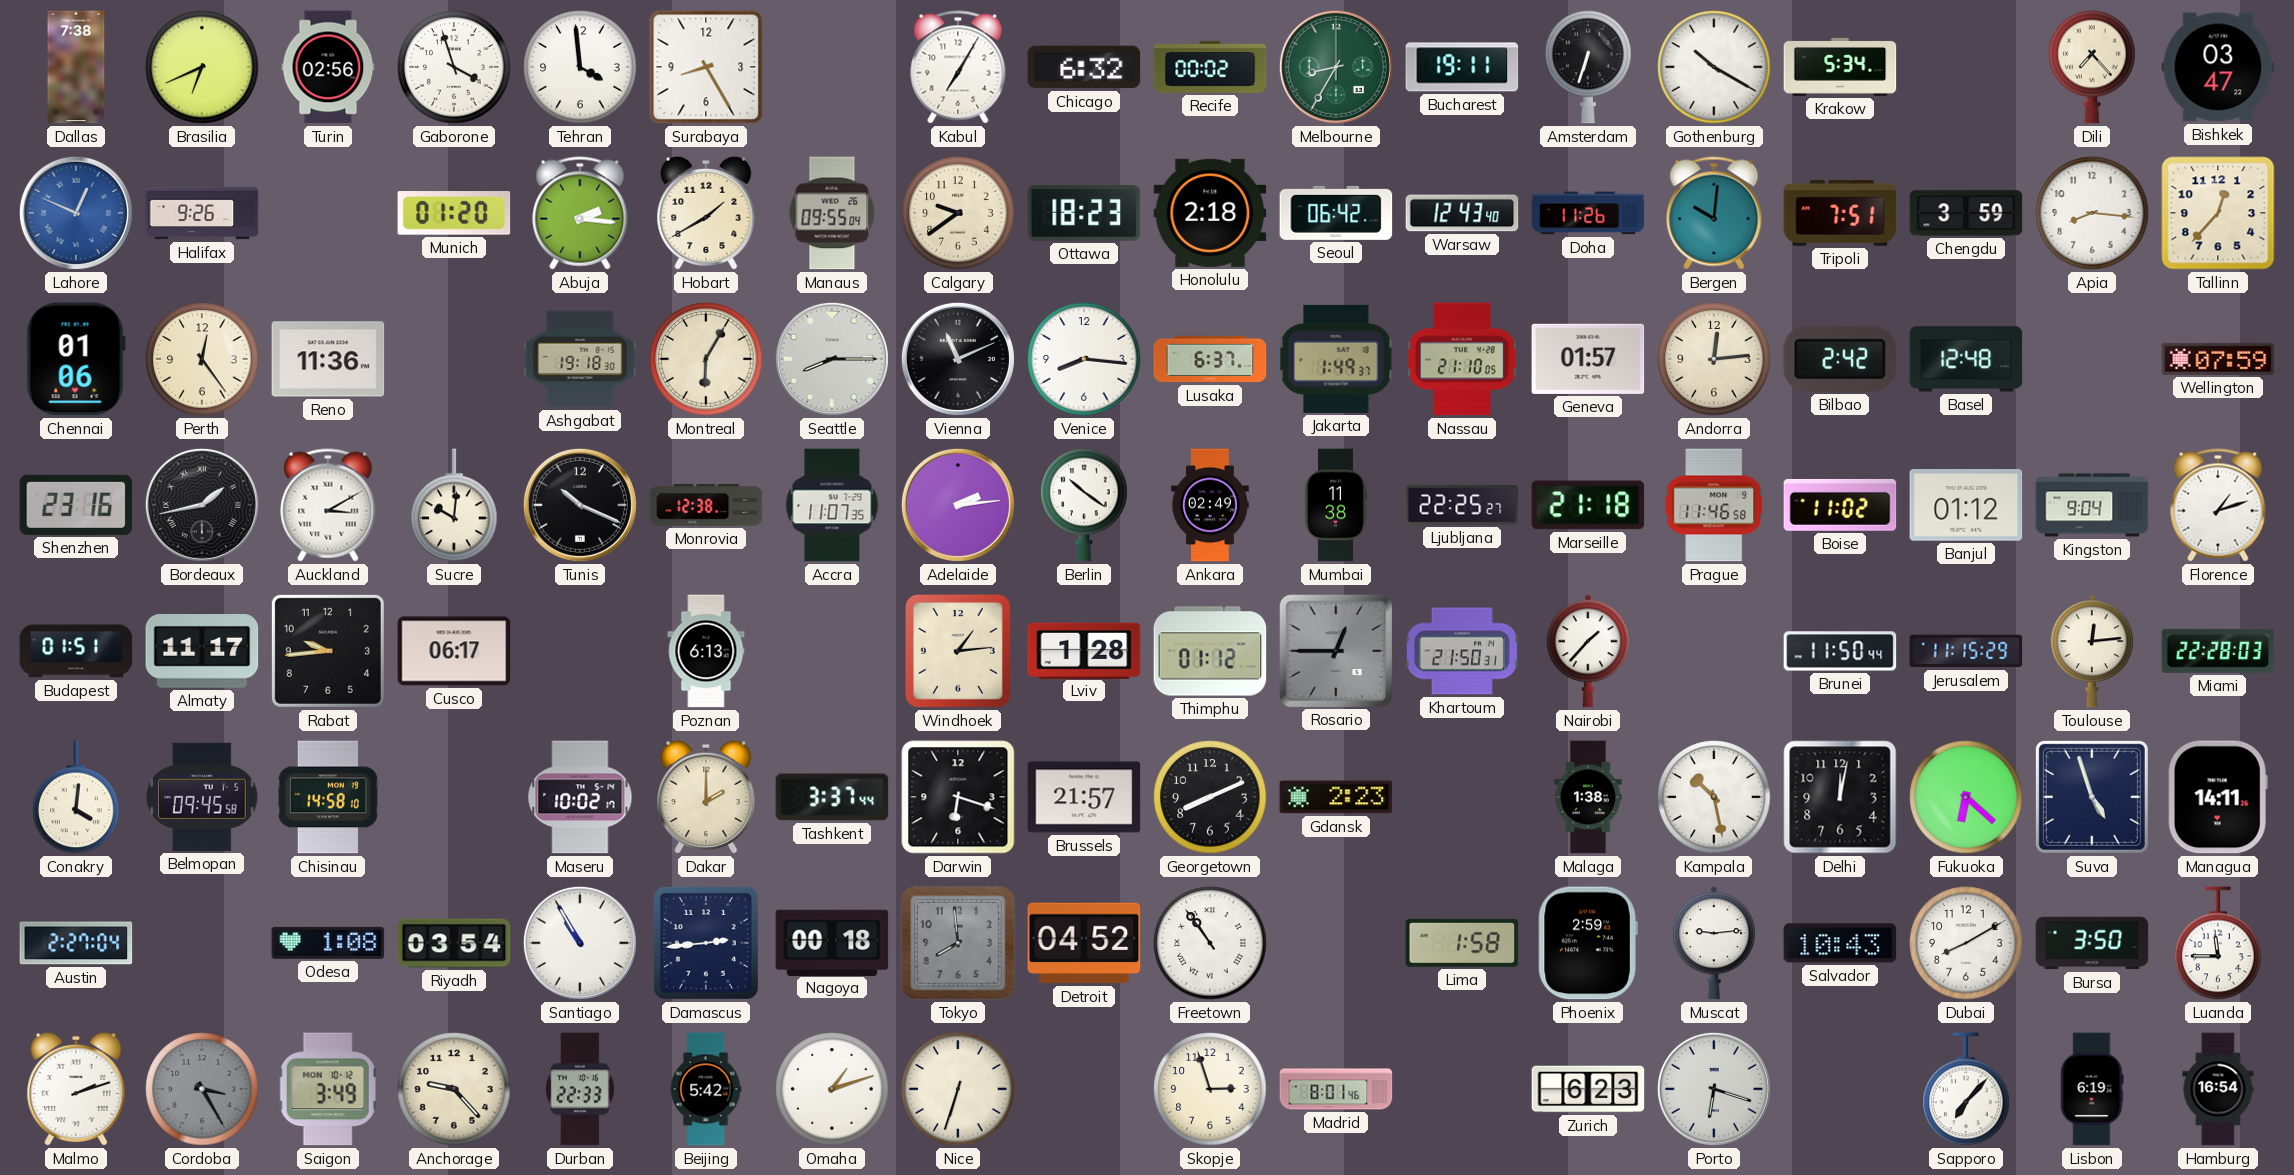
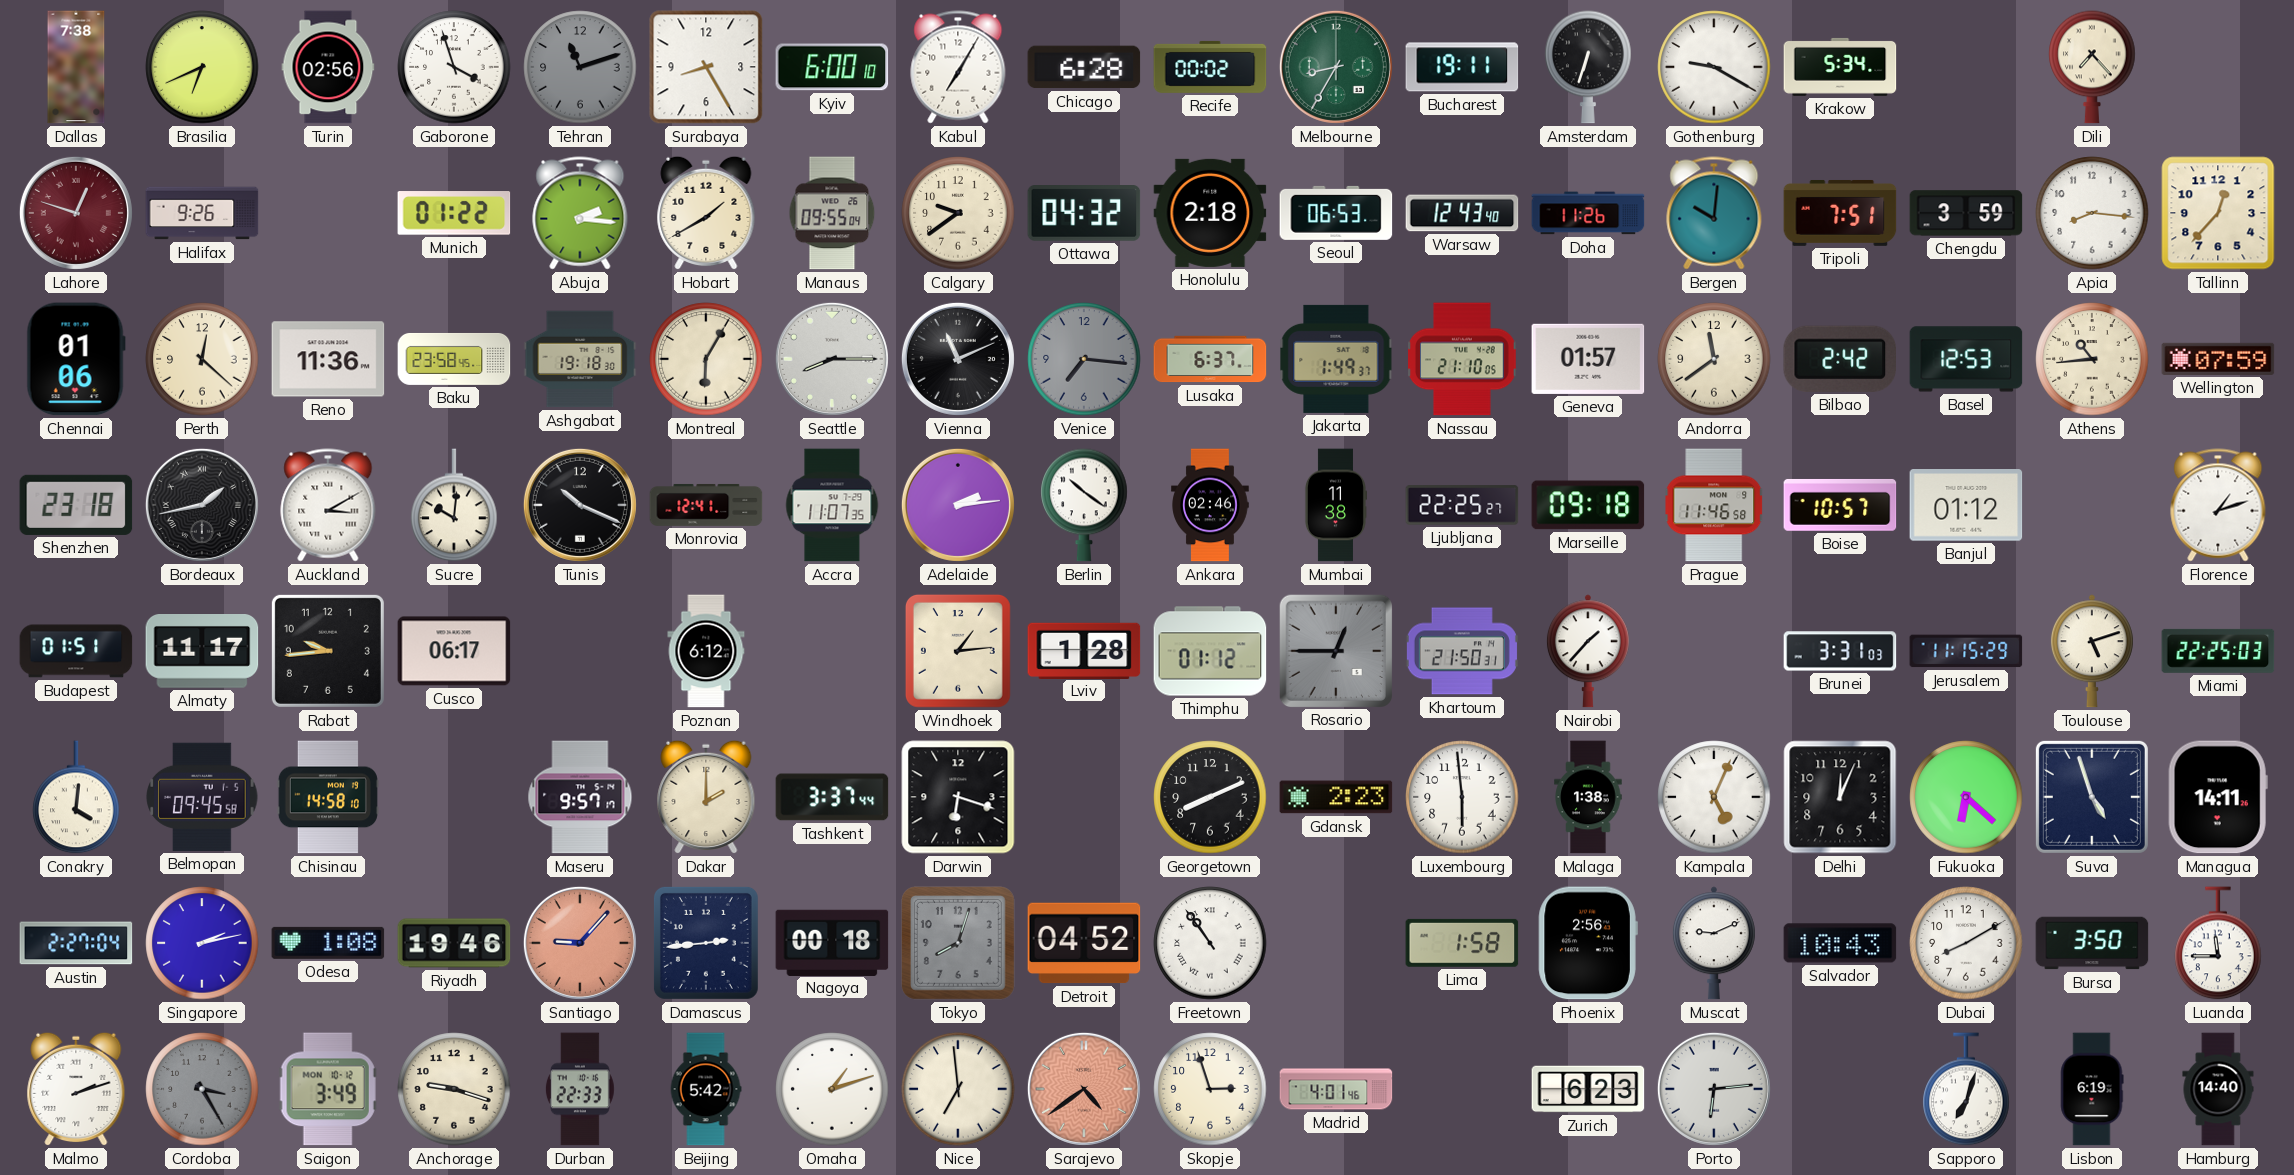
Tehran: 3:59 -> 11:12
Tehran dial: white -> grey
Kyiv: none -> 6:00
Chicago: 6:32 -> 6:28
Gothenburg: 10:20 -> 9:20
Bishkek: 03:47 -> none
Lahore: 12:49 -> 12:48
Lahore dial: blue -> burgundy
Munich: 01:20 -> 01:22
Ottawa: 18:23 -> 04:32
Seoul: 06:42 -> 06:53
Perth: 12:24 -> 12:22
Baku: none -> 23:58
Venice: 8:16 -> 7:16
Venice dial: white -> grey
Andorra: 12:14 -> 11:39
Basel: 12:48 -> 12:53
Athens: none -> 10:44
Shenzhen: 23:16 -> 23:18
Monrovia: 12:38 -> 12:41
Ankara: 02:49 -> 02:46
Marseille: 21:18 -> 09:18
Boise: 11:02 -> 10:57
Kingston: 9:04 -> none
Poznan: 6:13 -> 6:12
Brunei: 11:50 -> 3:31
Toulouse: 12:14 -> 5:12
Miami: 22:28 -> 22:25
Maseru: 10:02 -> 9:57
Brussels: 21:57 -> none
Luxembourg: none -> 5:59
Kampala: 10:28 -> 5:04
Delhi: 12:02 -> 12:04
Singapore: none -> 2:13
Riyadh: 03:54 -> 19:46
Santiago: 10:55 -> 9:07
Santiago dial: white -> salmon
Tokyo: 7:59 -> 8:03
Phoenix: 2:59 -> 2:56
Muscat: 9:14 -> 9:11
Anchorage: 9:23 -> 9:18
Nice: 6:33 -> 6:59
Sarajevo: none -> 4:39
Madrid: 8:01 -> 4:01
Porto: 6:18 -> 6:14
Sapporo: 7:07 -> 7:03
Hamburg: 16:54 -> 14:40
